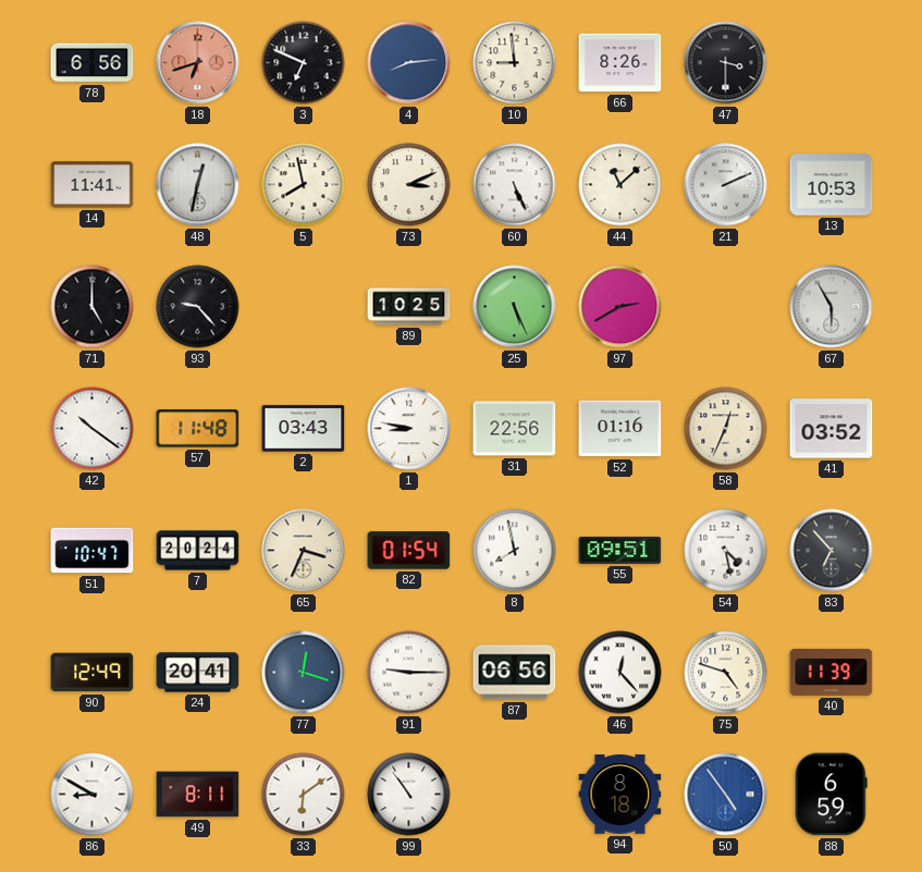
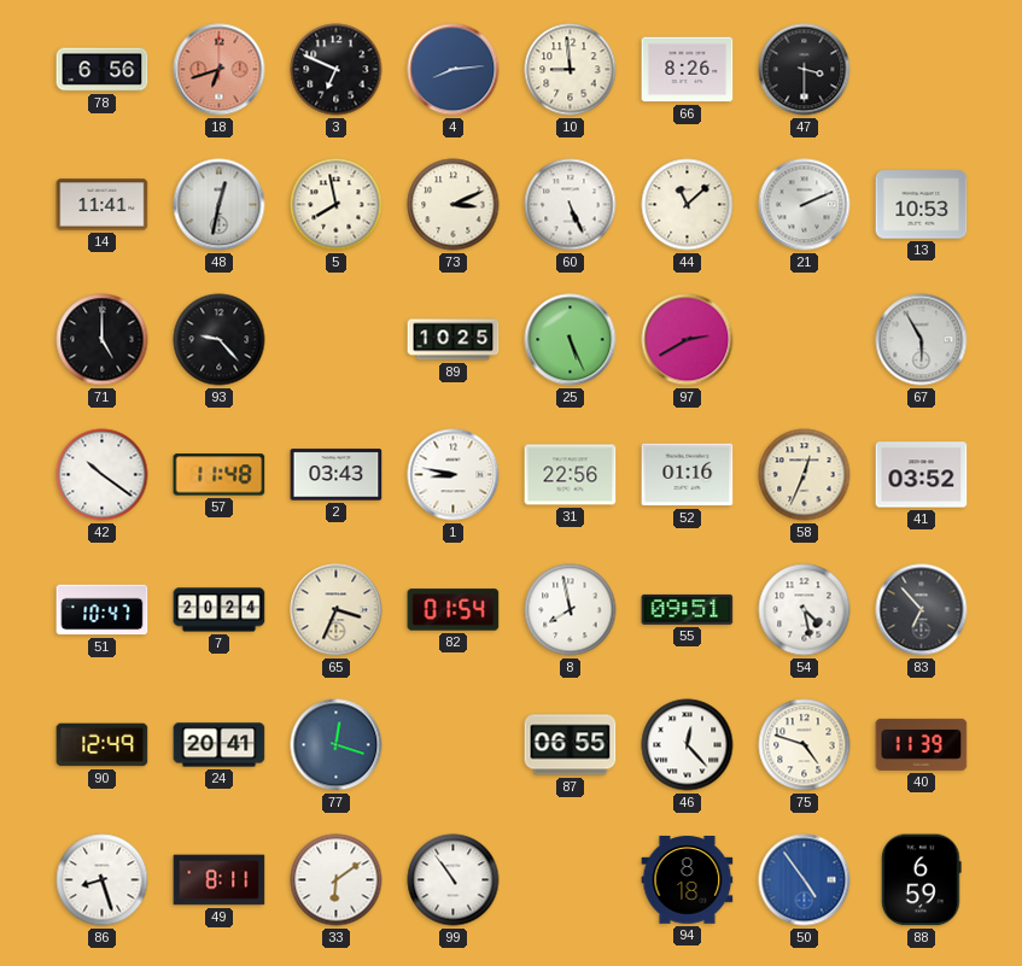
91: 9:15 -> none
87: 06:56 -> 06:55
86: 8:50 -> 8:27
